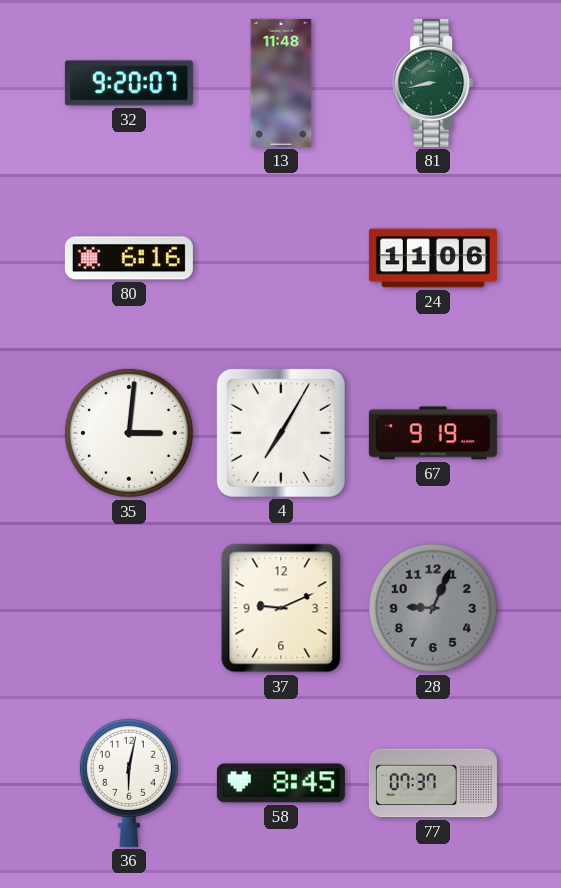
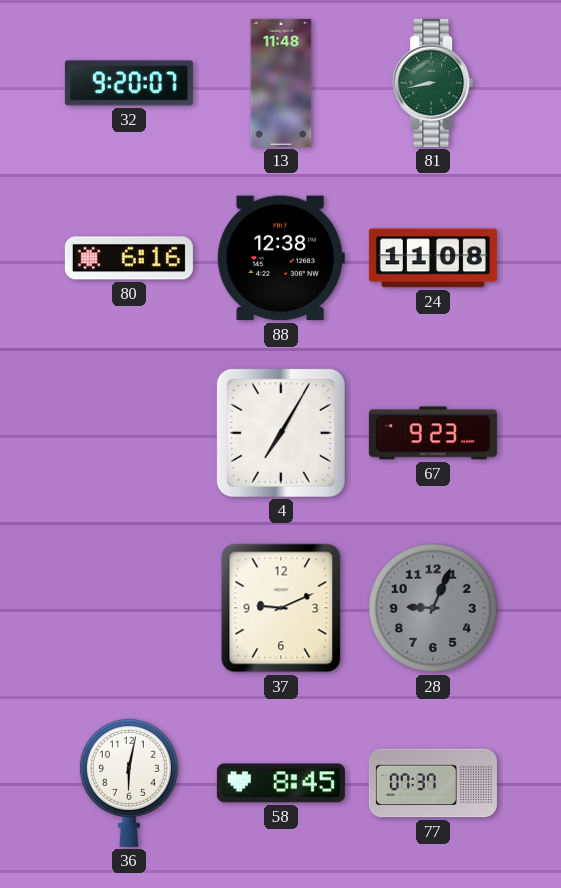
88: none -> 12:38
24: 11:06 -> 11:08
35: 3:01 -> none
67: 9:19 -> 9:23
